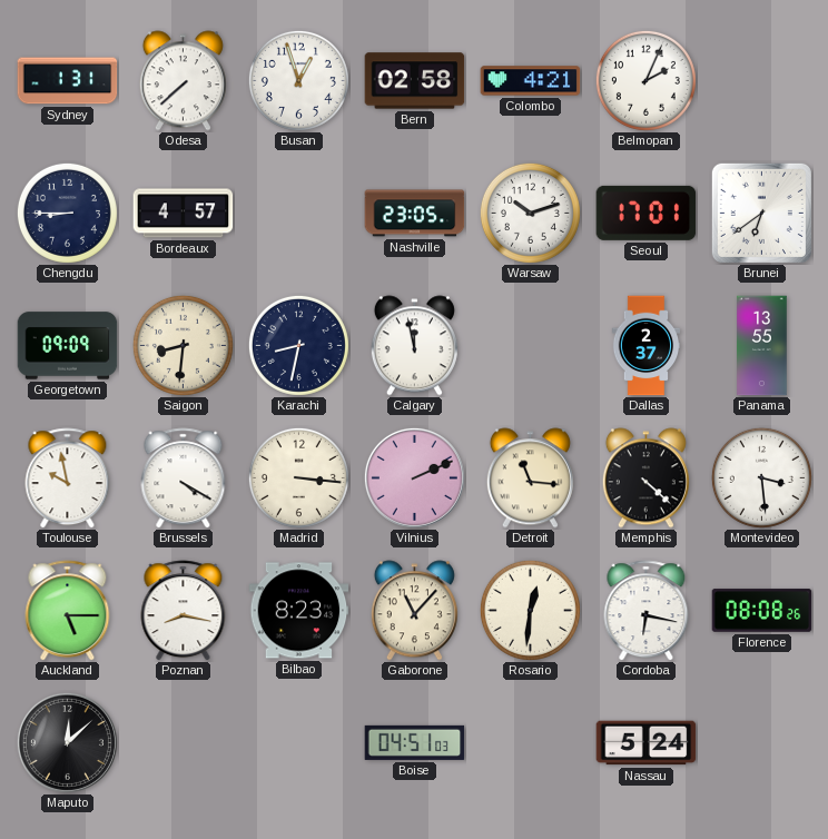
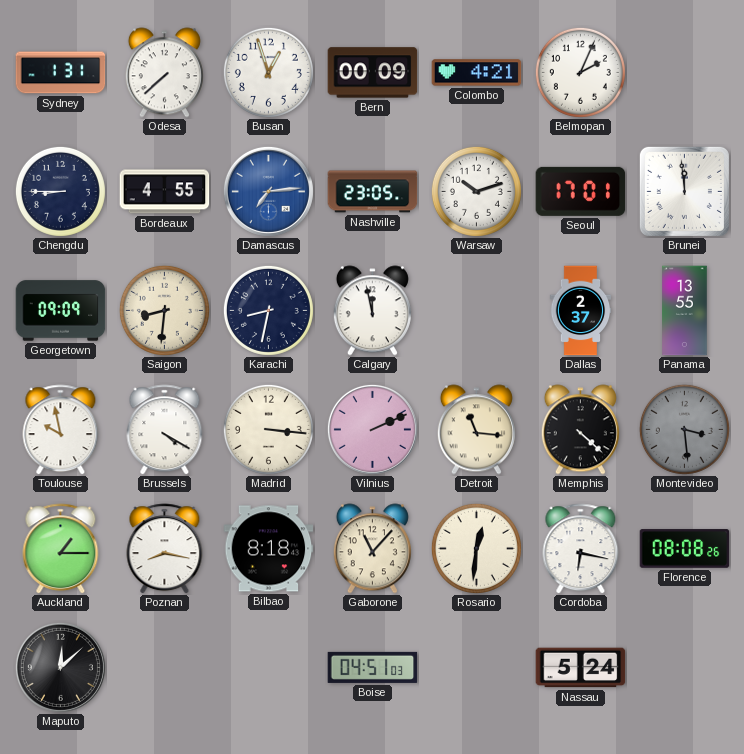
Bern: 02:58 -> 00:09
Bordeaux: 4:57 -> 4:55
Damascus: none -> 7:14
Brunei: 6:39 -> 11:59
Montevideo dial: white -> grey
Auckland: 5:15 -> 1:15
Bilbao: 8:23 -> 8:18
